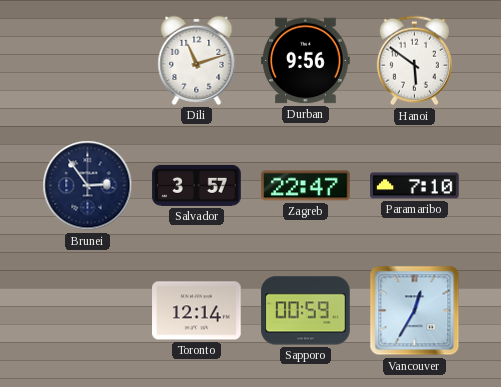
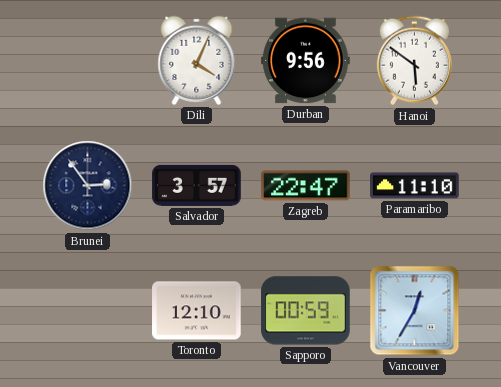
Dili: 11:12 -> 4:04
Paramaribo: 7:10 -> 11:10
Toronto: 12:14 -> 12:10
